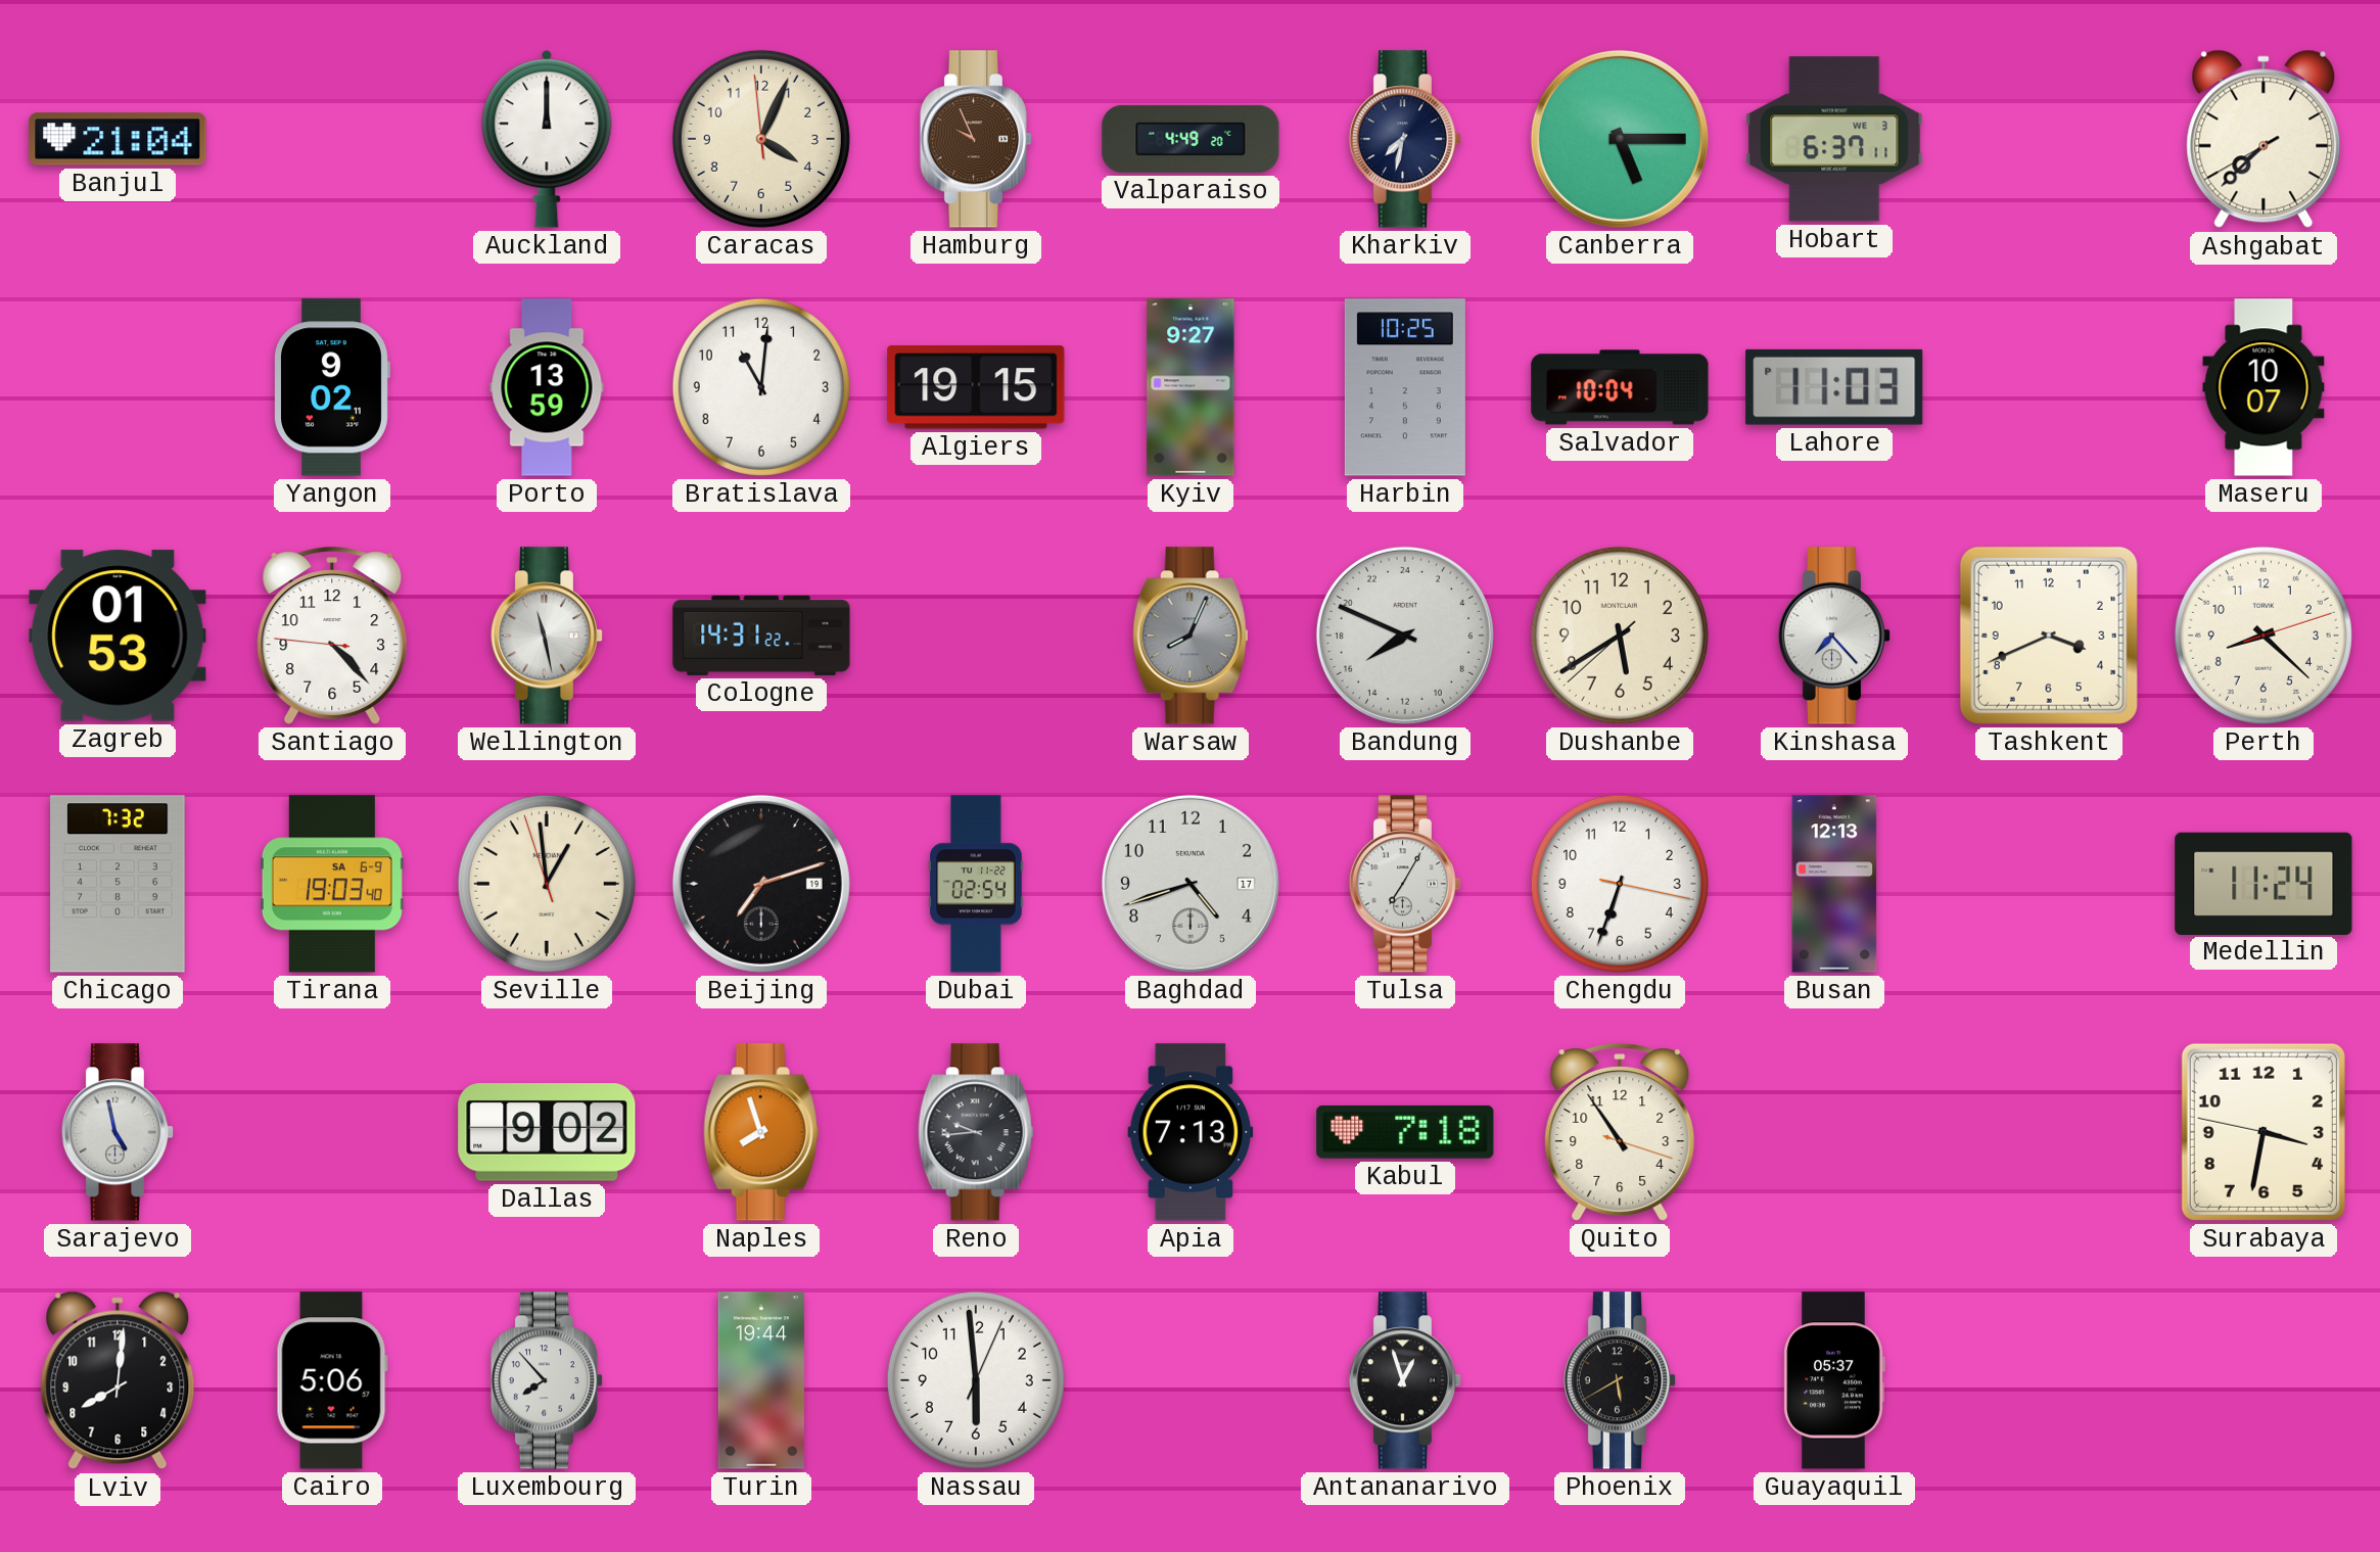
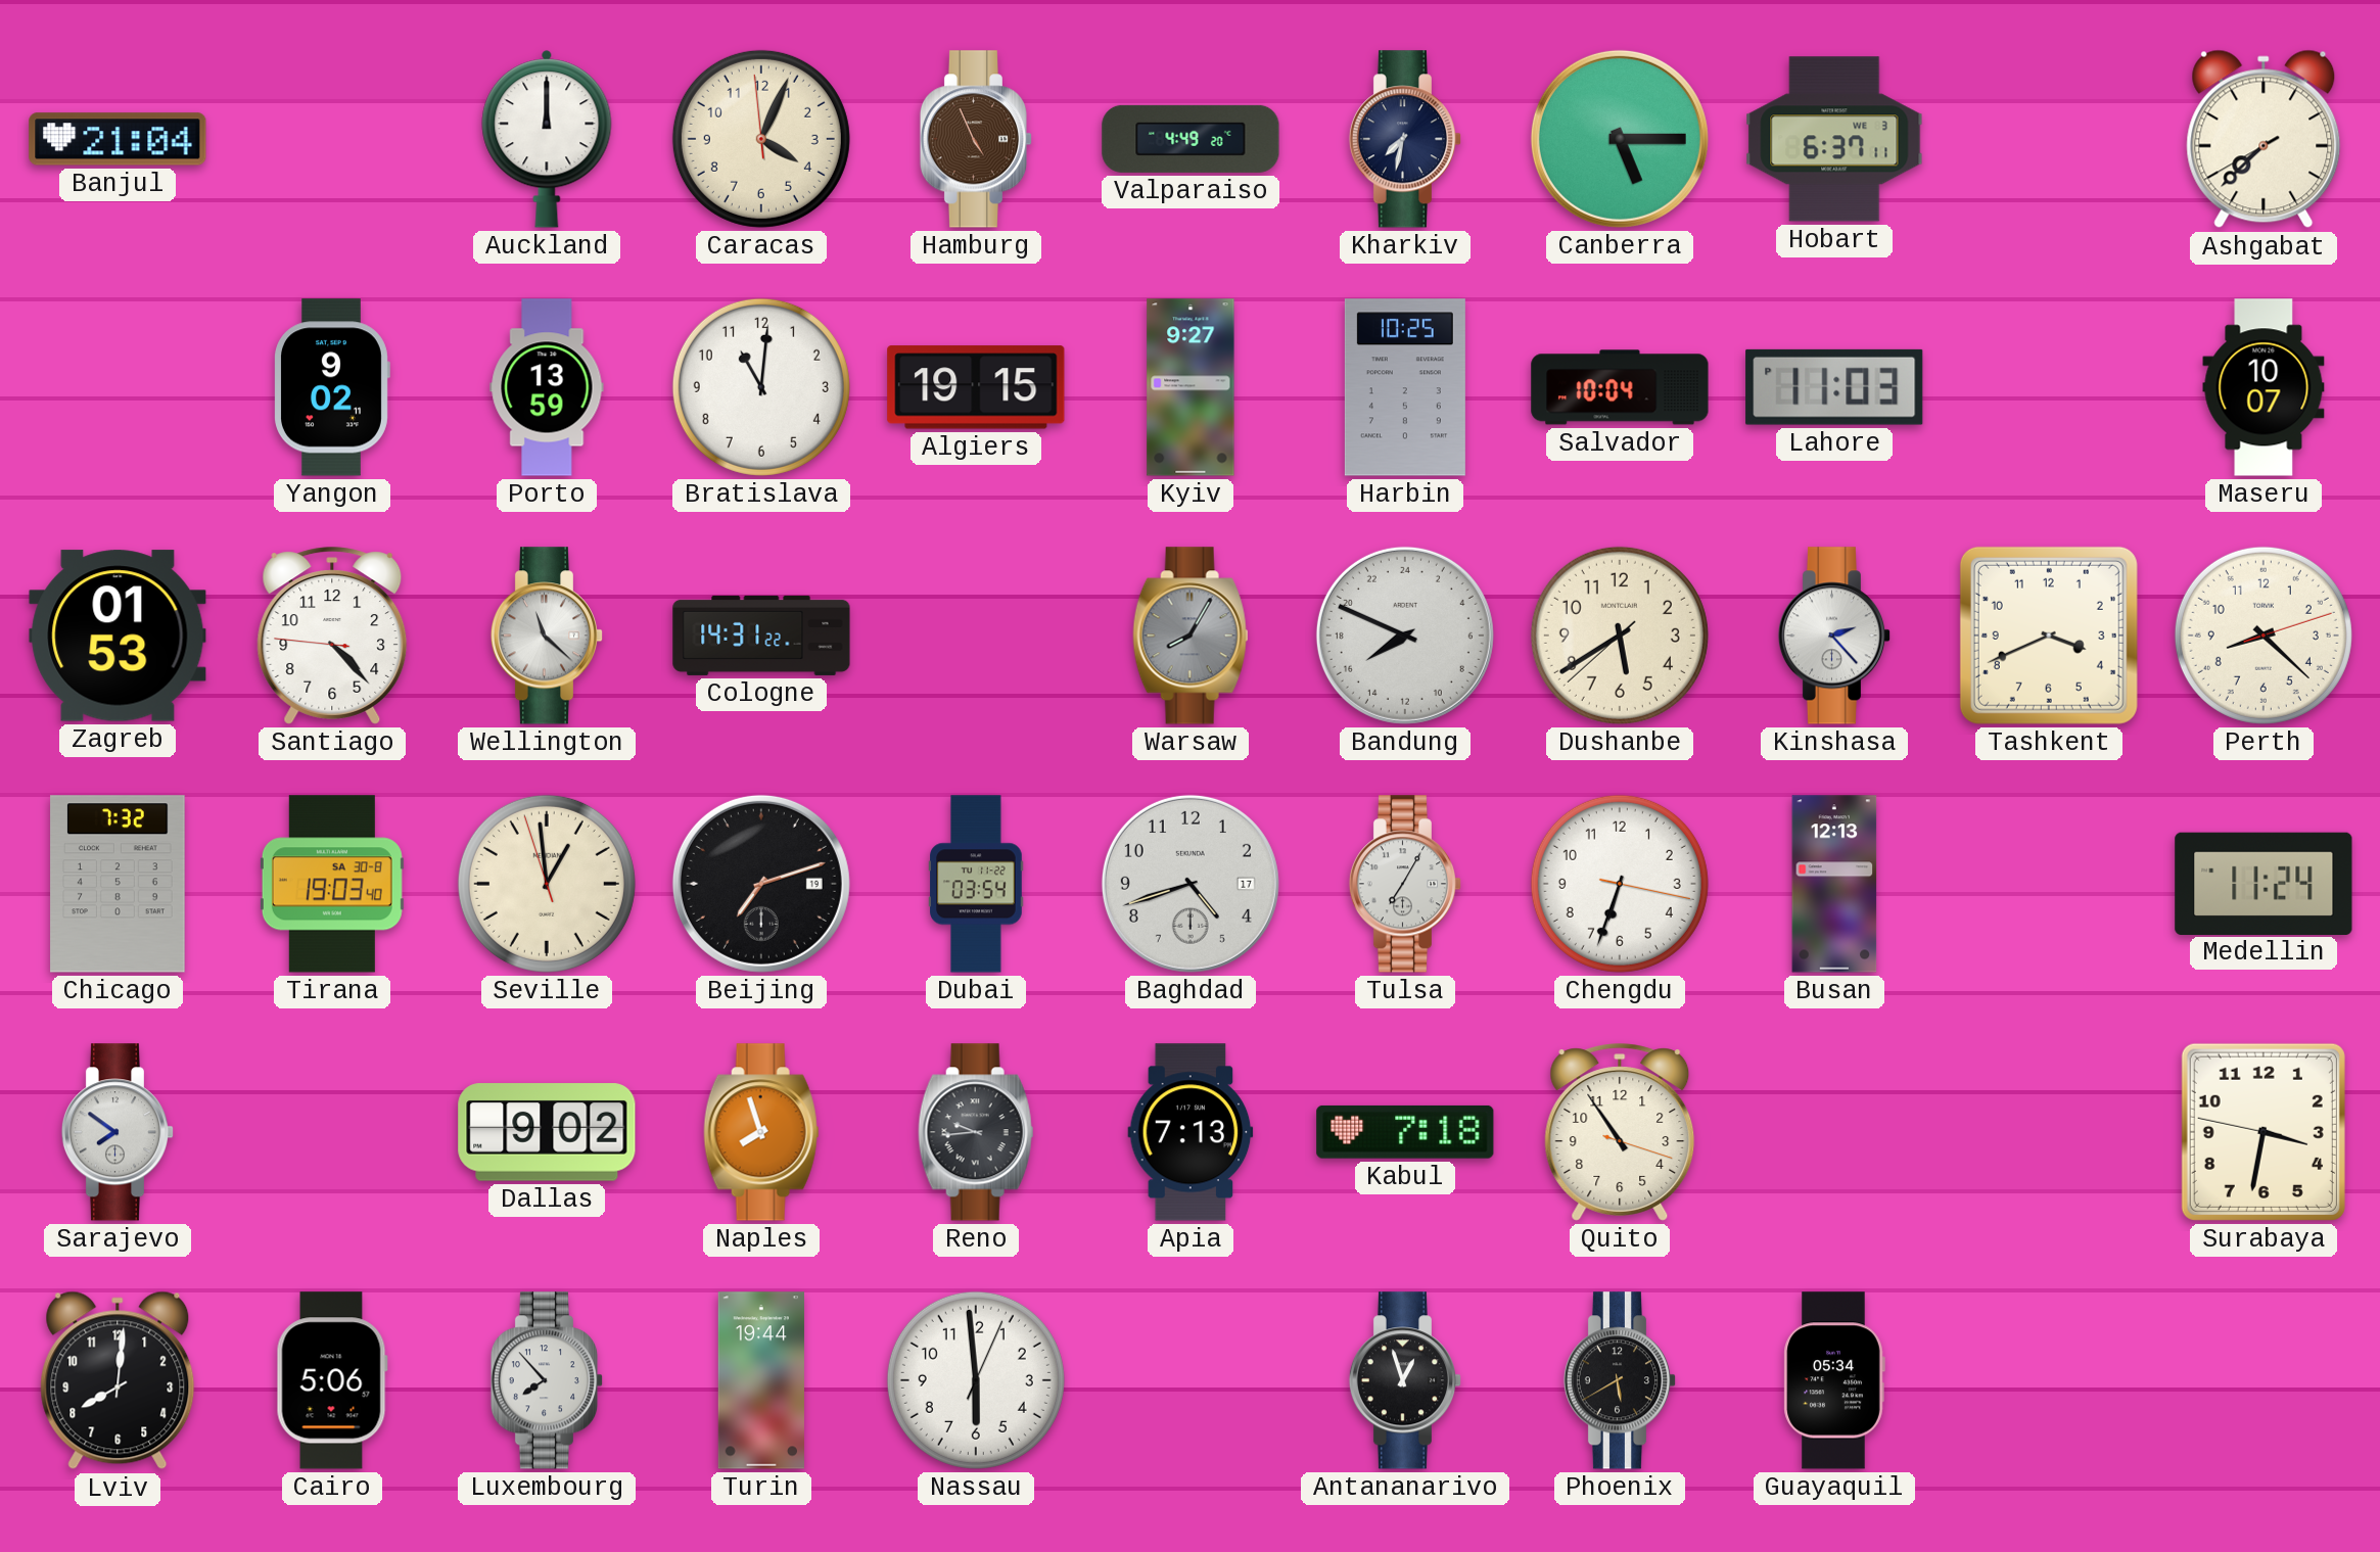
Hamburg: 9:56 -> 4:56
Wellington: 11:28 -> 11:22
Warsaw: 8:04 -> 8:05
Kinshasa: 7:23 -> 2:23
Tirana date: SA 6-9 -> SA 30-8
Dubai: 02:54 -> 03:54
Sarajevo: 4:58 -> 7:51
Guayaquil: 05:37 -> 05:34
